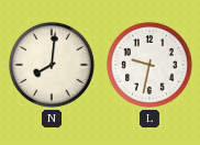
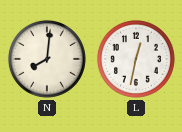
L: 9:32 -> 12:32
